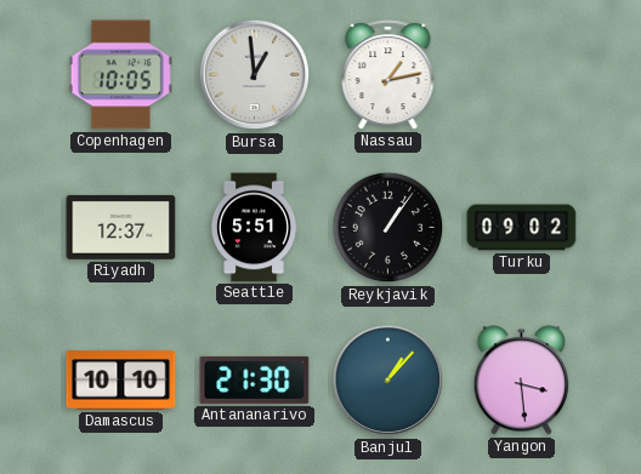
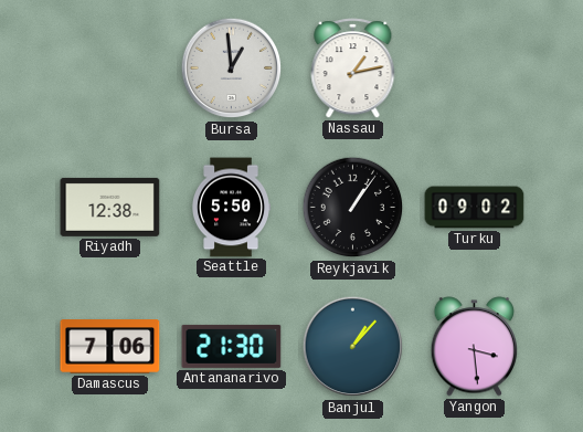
Copenhagen: 10:05 -> none
Riyadh: 12:37 -> 12:38
Seattle: 5:51 -> 5:50
Damascus: 10:10 -> 7:06
